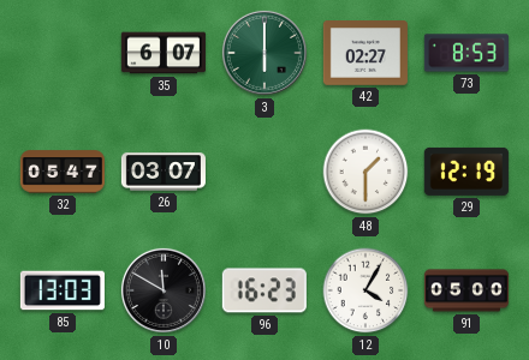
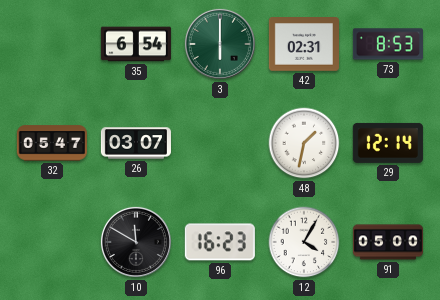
35: 6:07 -> 6:54
42: 02:27 -> 02:31
48: 1:30 -> 1:32
29: 12:19 -> 12:14
85: 13:03 -> none
